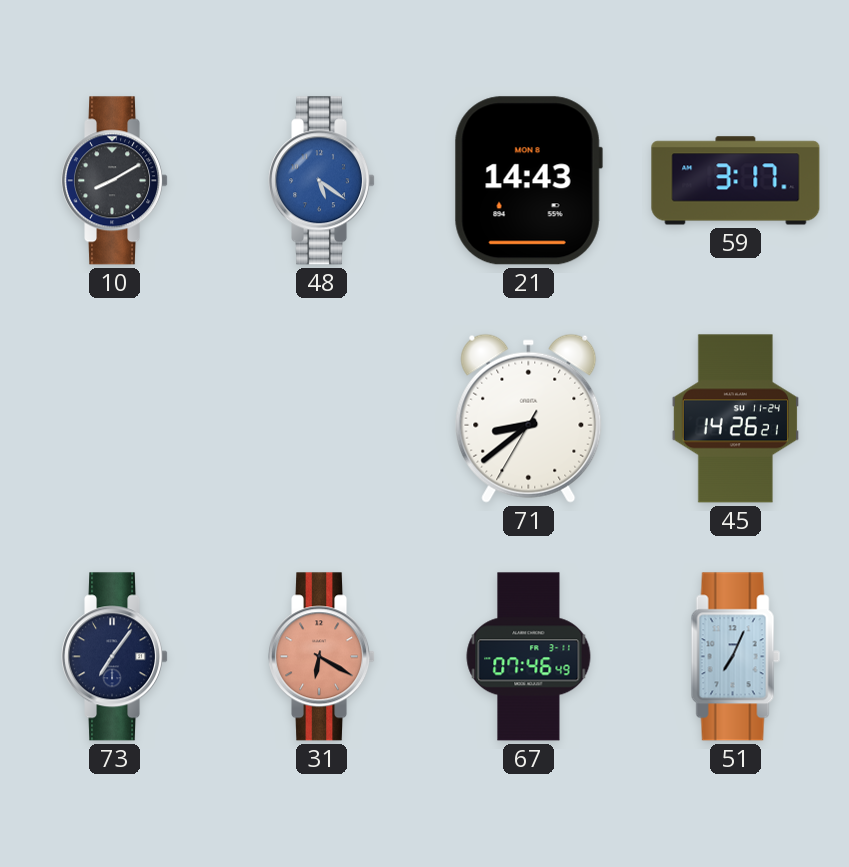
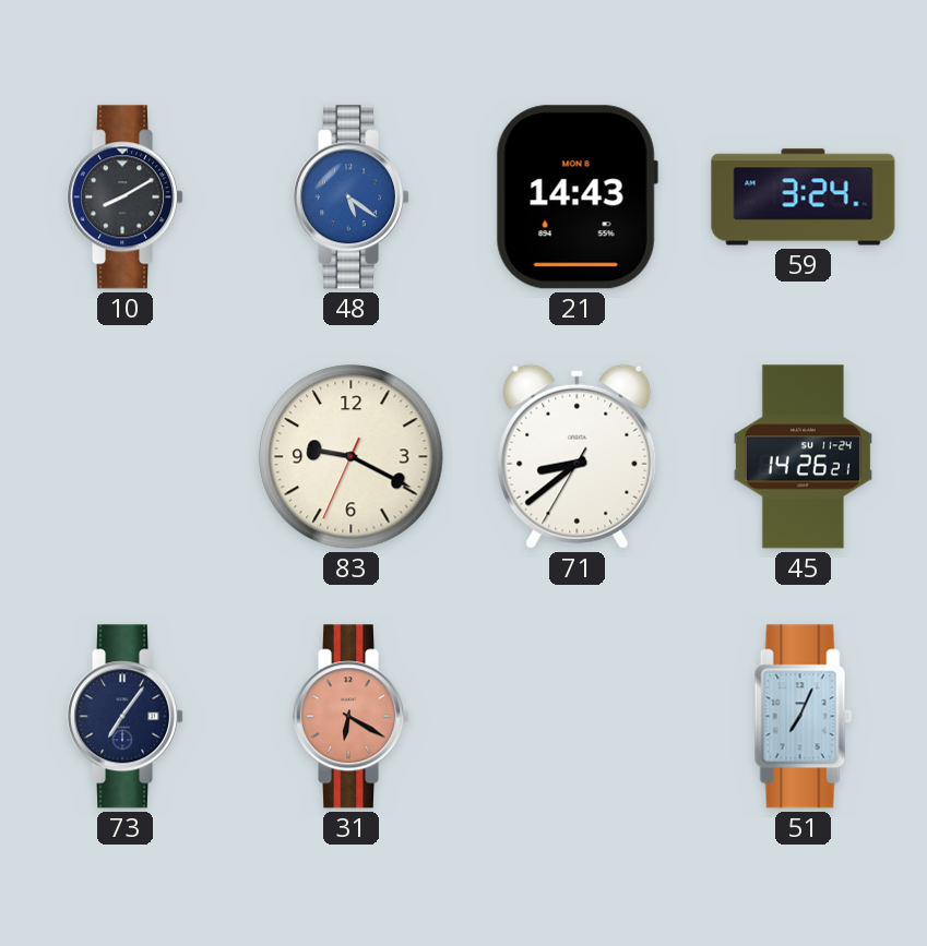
59: 3:17 -> 3:24
83: none -> 9:19
67: 07:46 -> none
